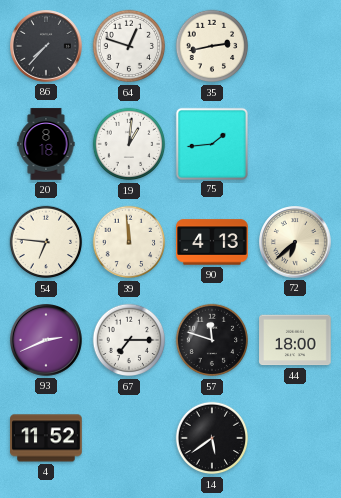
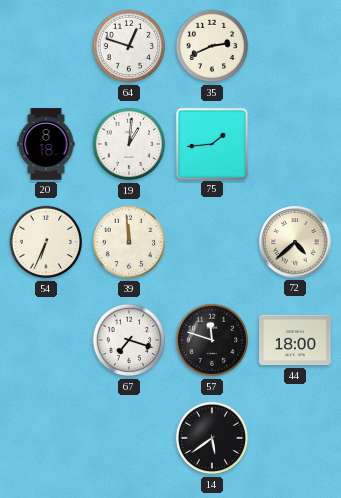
86: 7:37 -> none
35: 2:43 -> 2:41
54: 6:46 -> 6:34
90: 4:13 -> none
72: 6:38 -> 4:38
93: 2:41 -> none
67: 7:15 -> 7:18
4: 11:52 -> none
